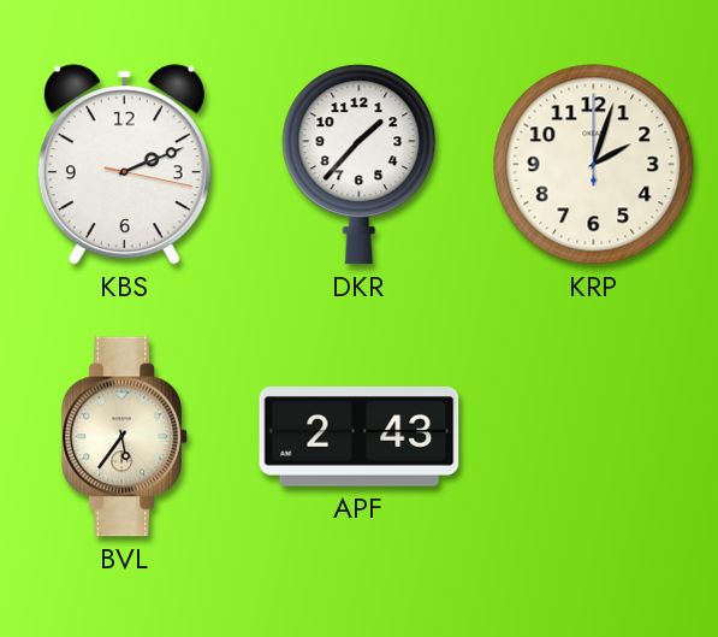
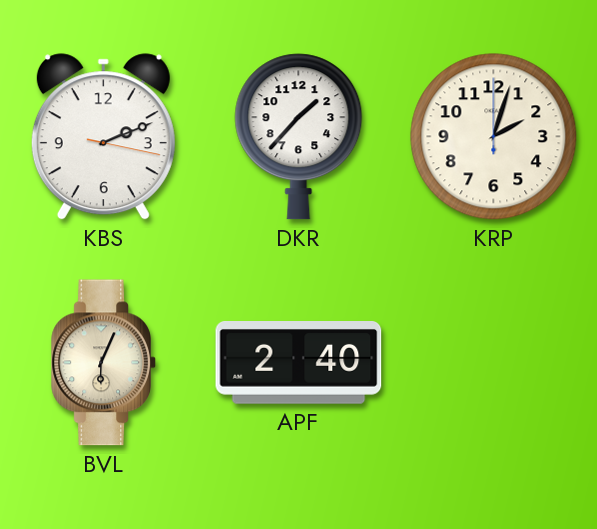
BVL: 5:36 -> 6:04
APF: 2:43 -> 2:40
